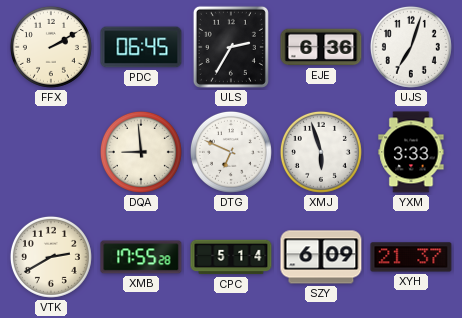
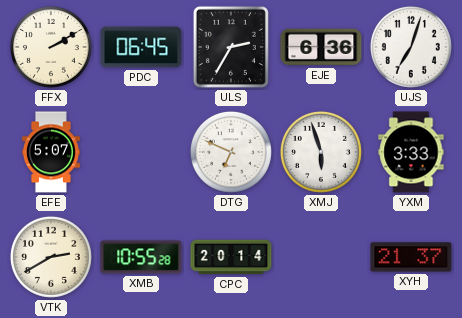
EFE: none -> 5:07
DQA: 8:59 -> none
XMB: 17:55 -> 10:55
CPC: 5:14 -> 20:14
SZY: 6:09 -> none
